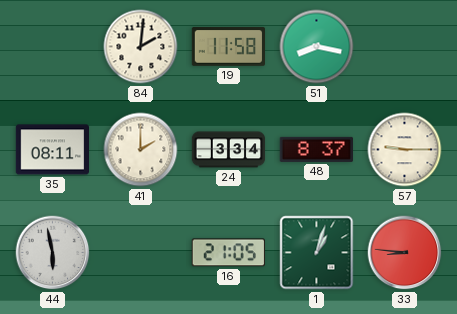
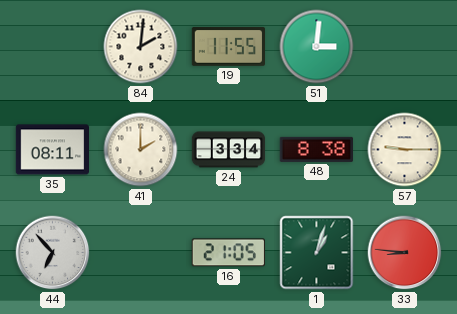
19: 11:58 -> 11:55
51: 8:17 -> 3:01
48: 8:37 -> 8:38
44: 5:58 -> 6:53
